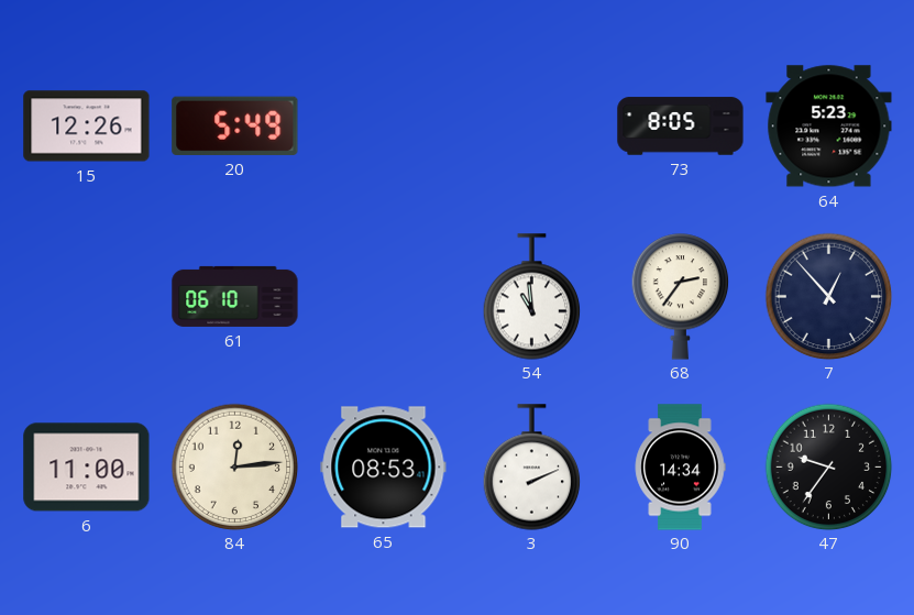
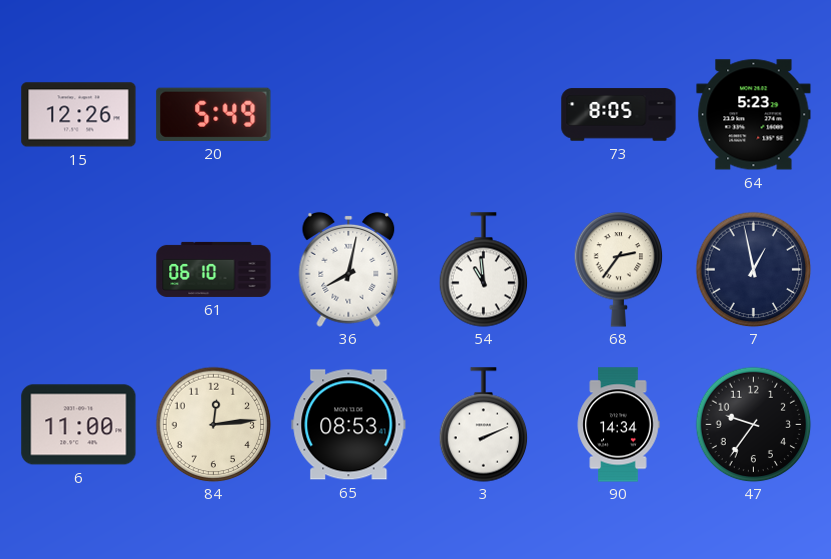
36: none -> 8:02
7: 12:53 -> 12:58
